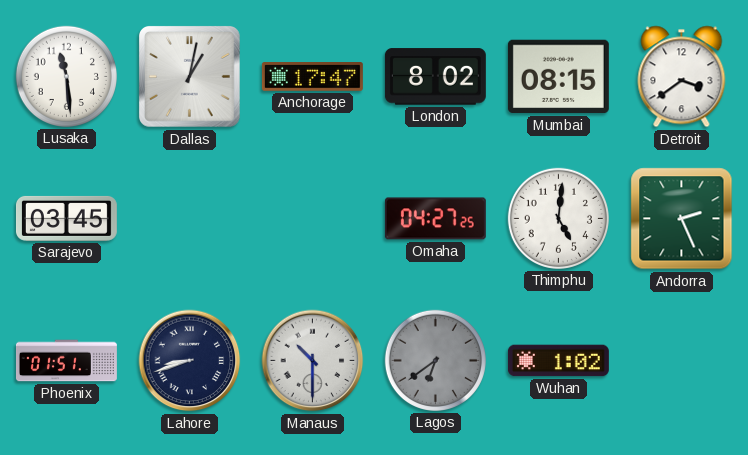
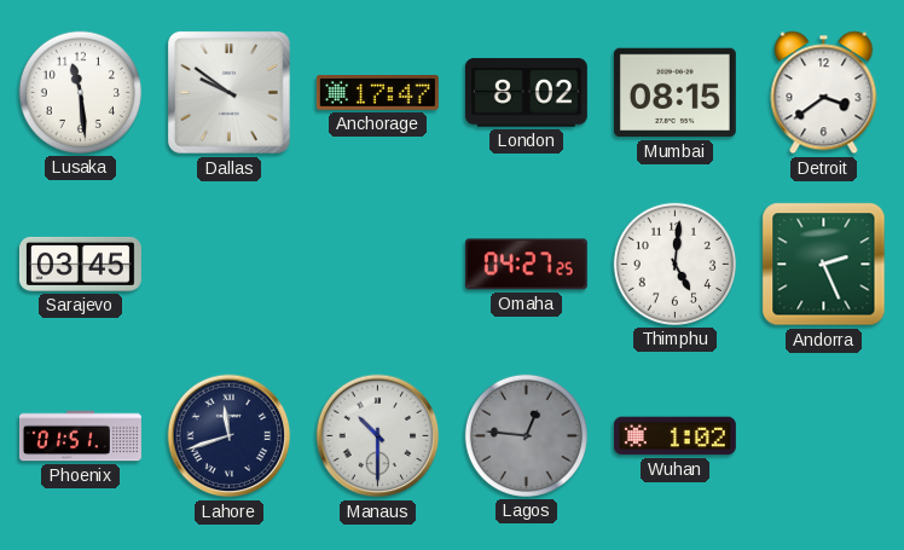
Dallas: 1:02 -> 9:51
Lahore: 8:42 -> 11:42
Lagos: 6:39 -> 12:46
